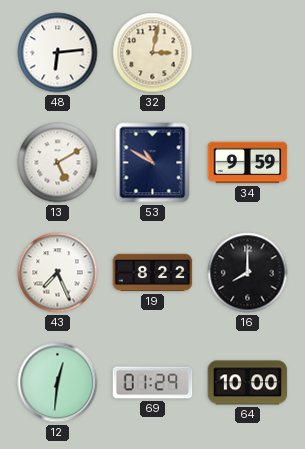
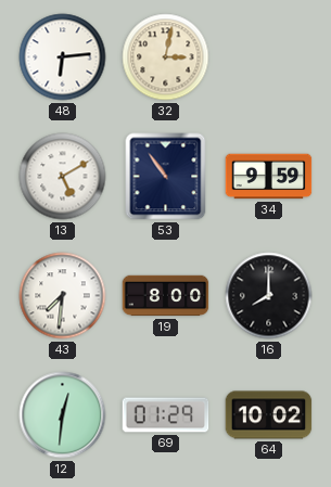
53: 10:50 -> 10:54
43: 7:26 -> 7:31
19: 8:22 -> 8:00
64: 10:00 -> 10:02
